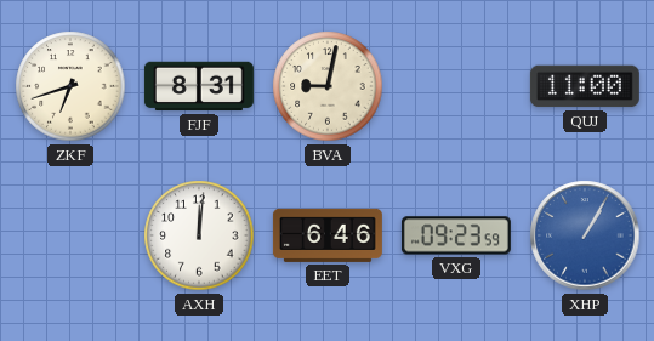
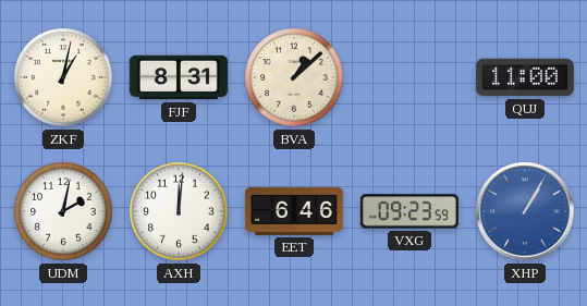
ZKF: 6:42 -> 1:02
BVA: 9:02 -> 1:08
UDM: none -> 2:02
